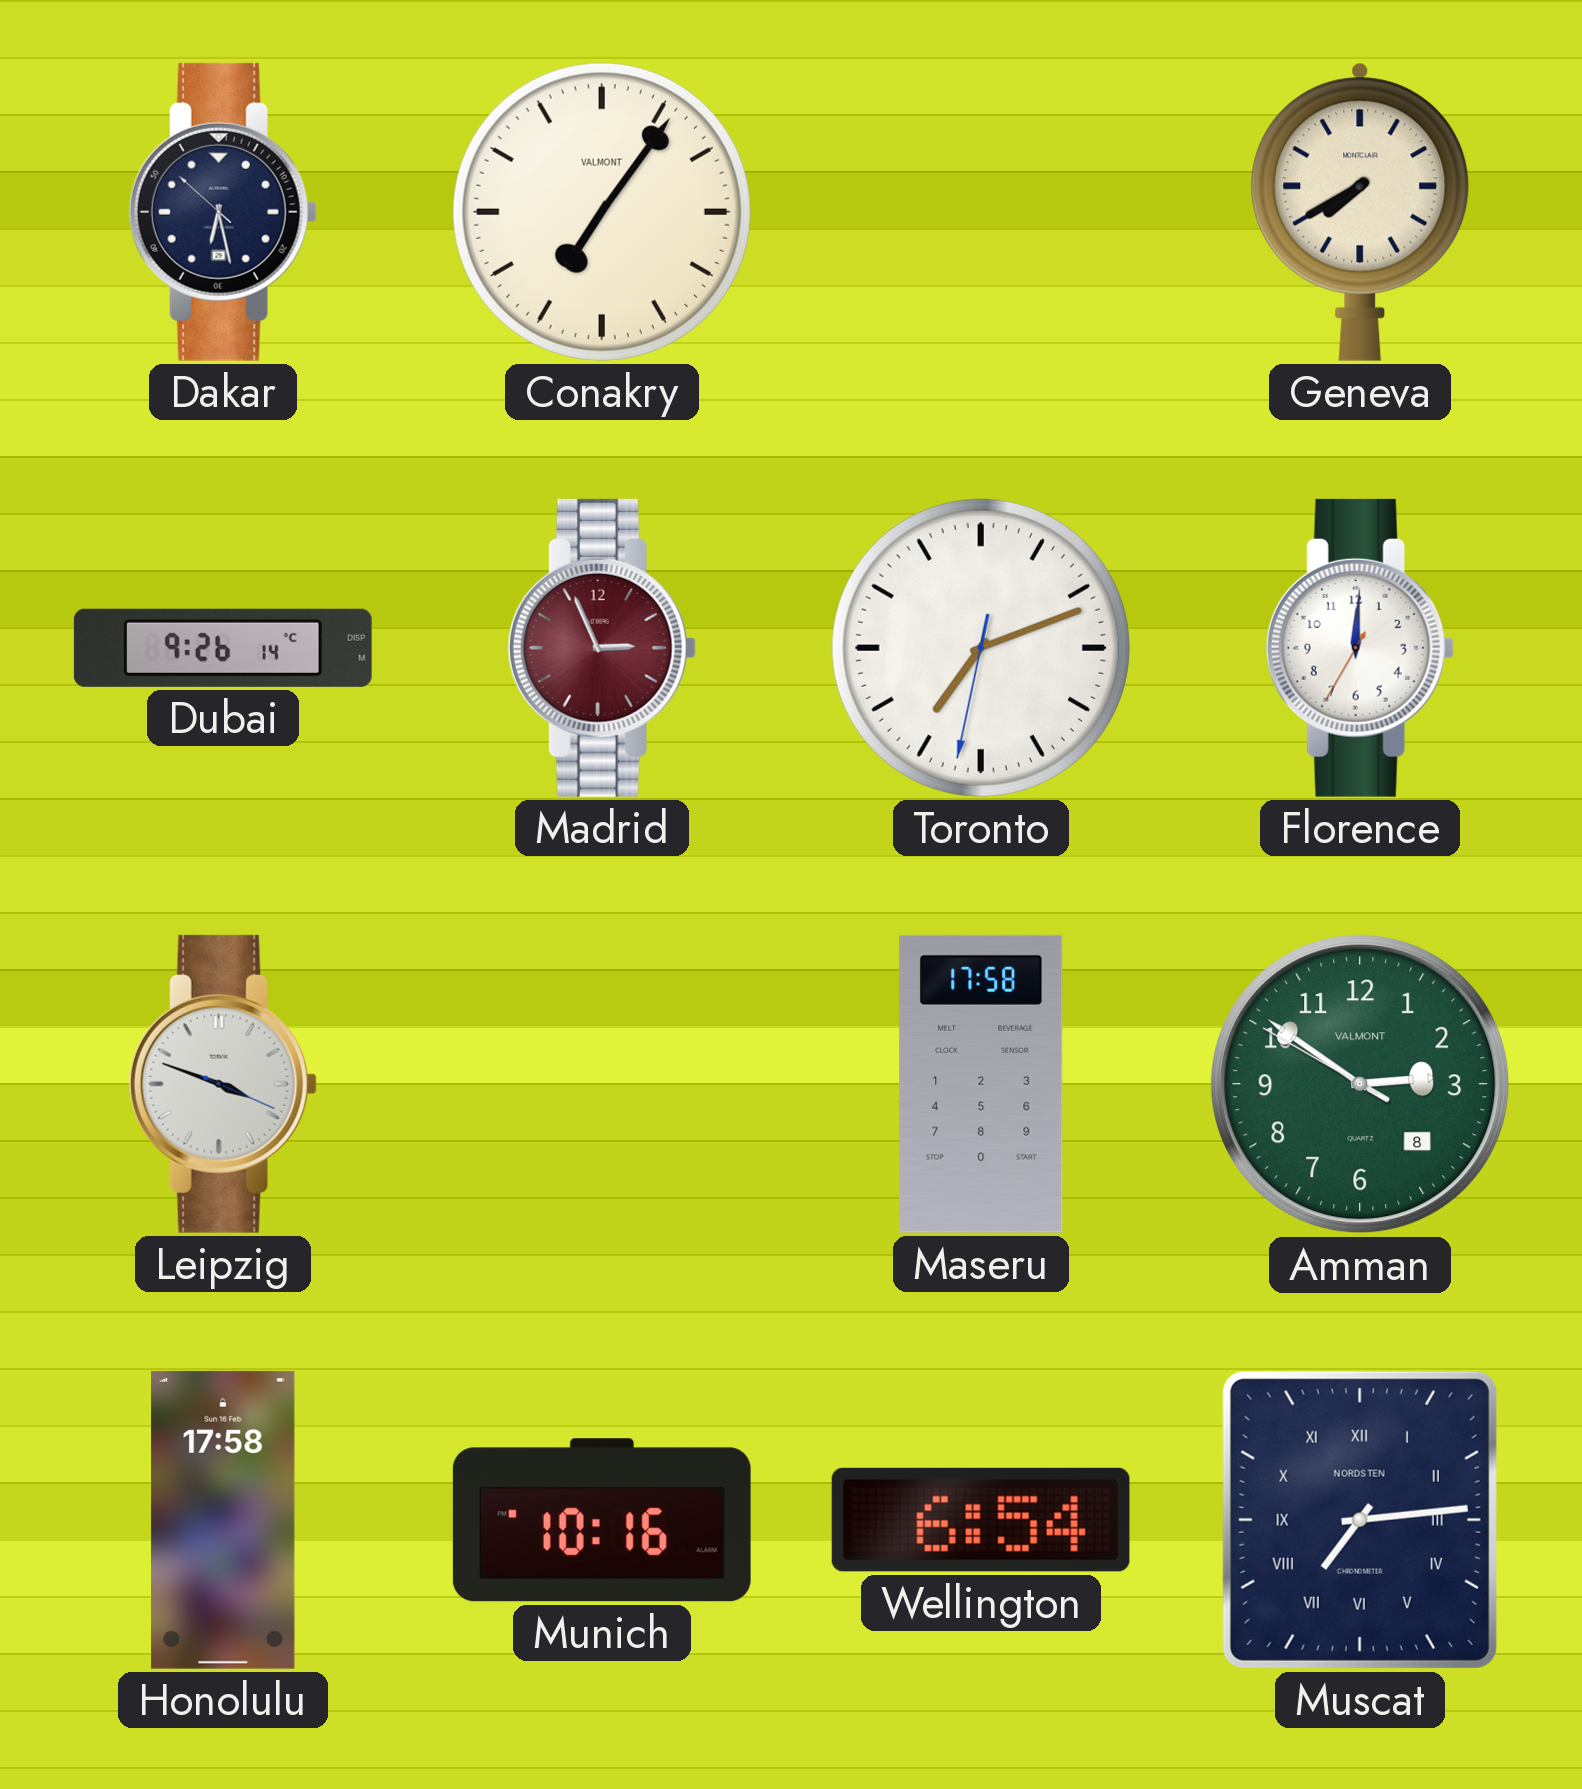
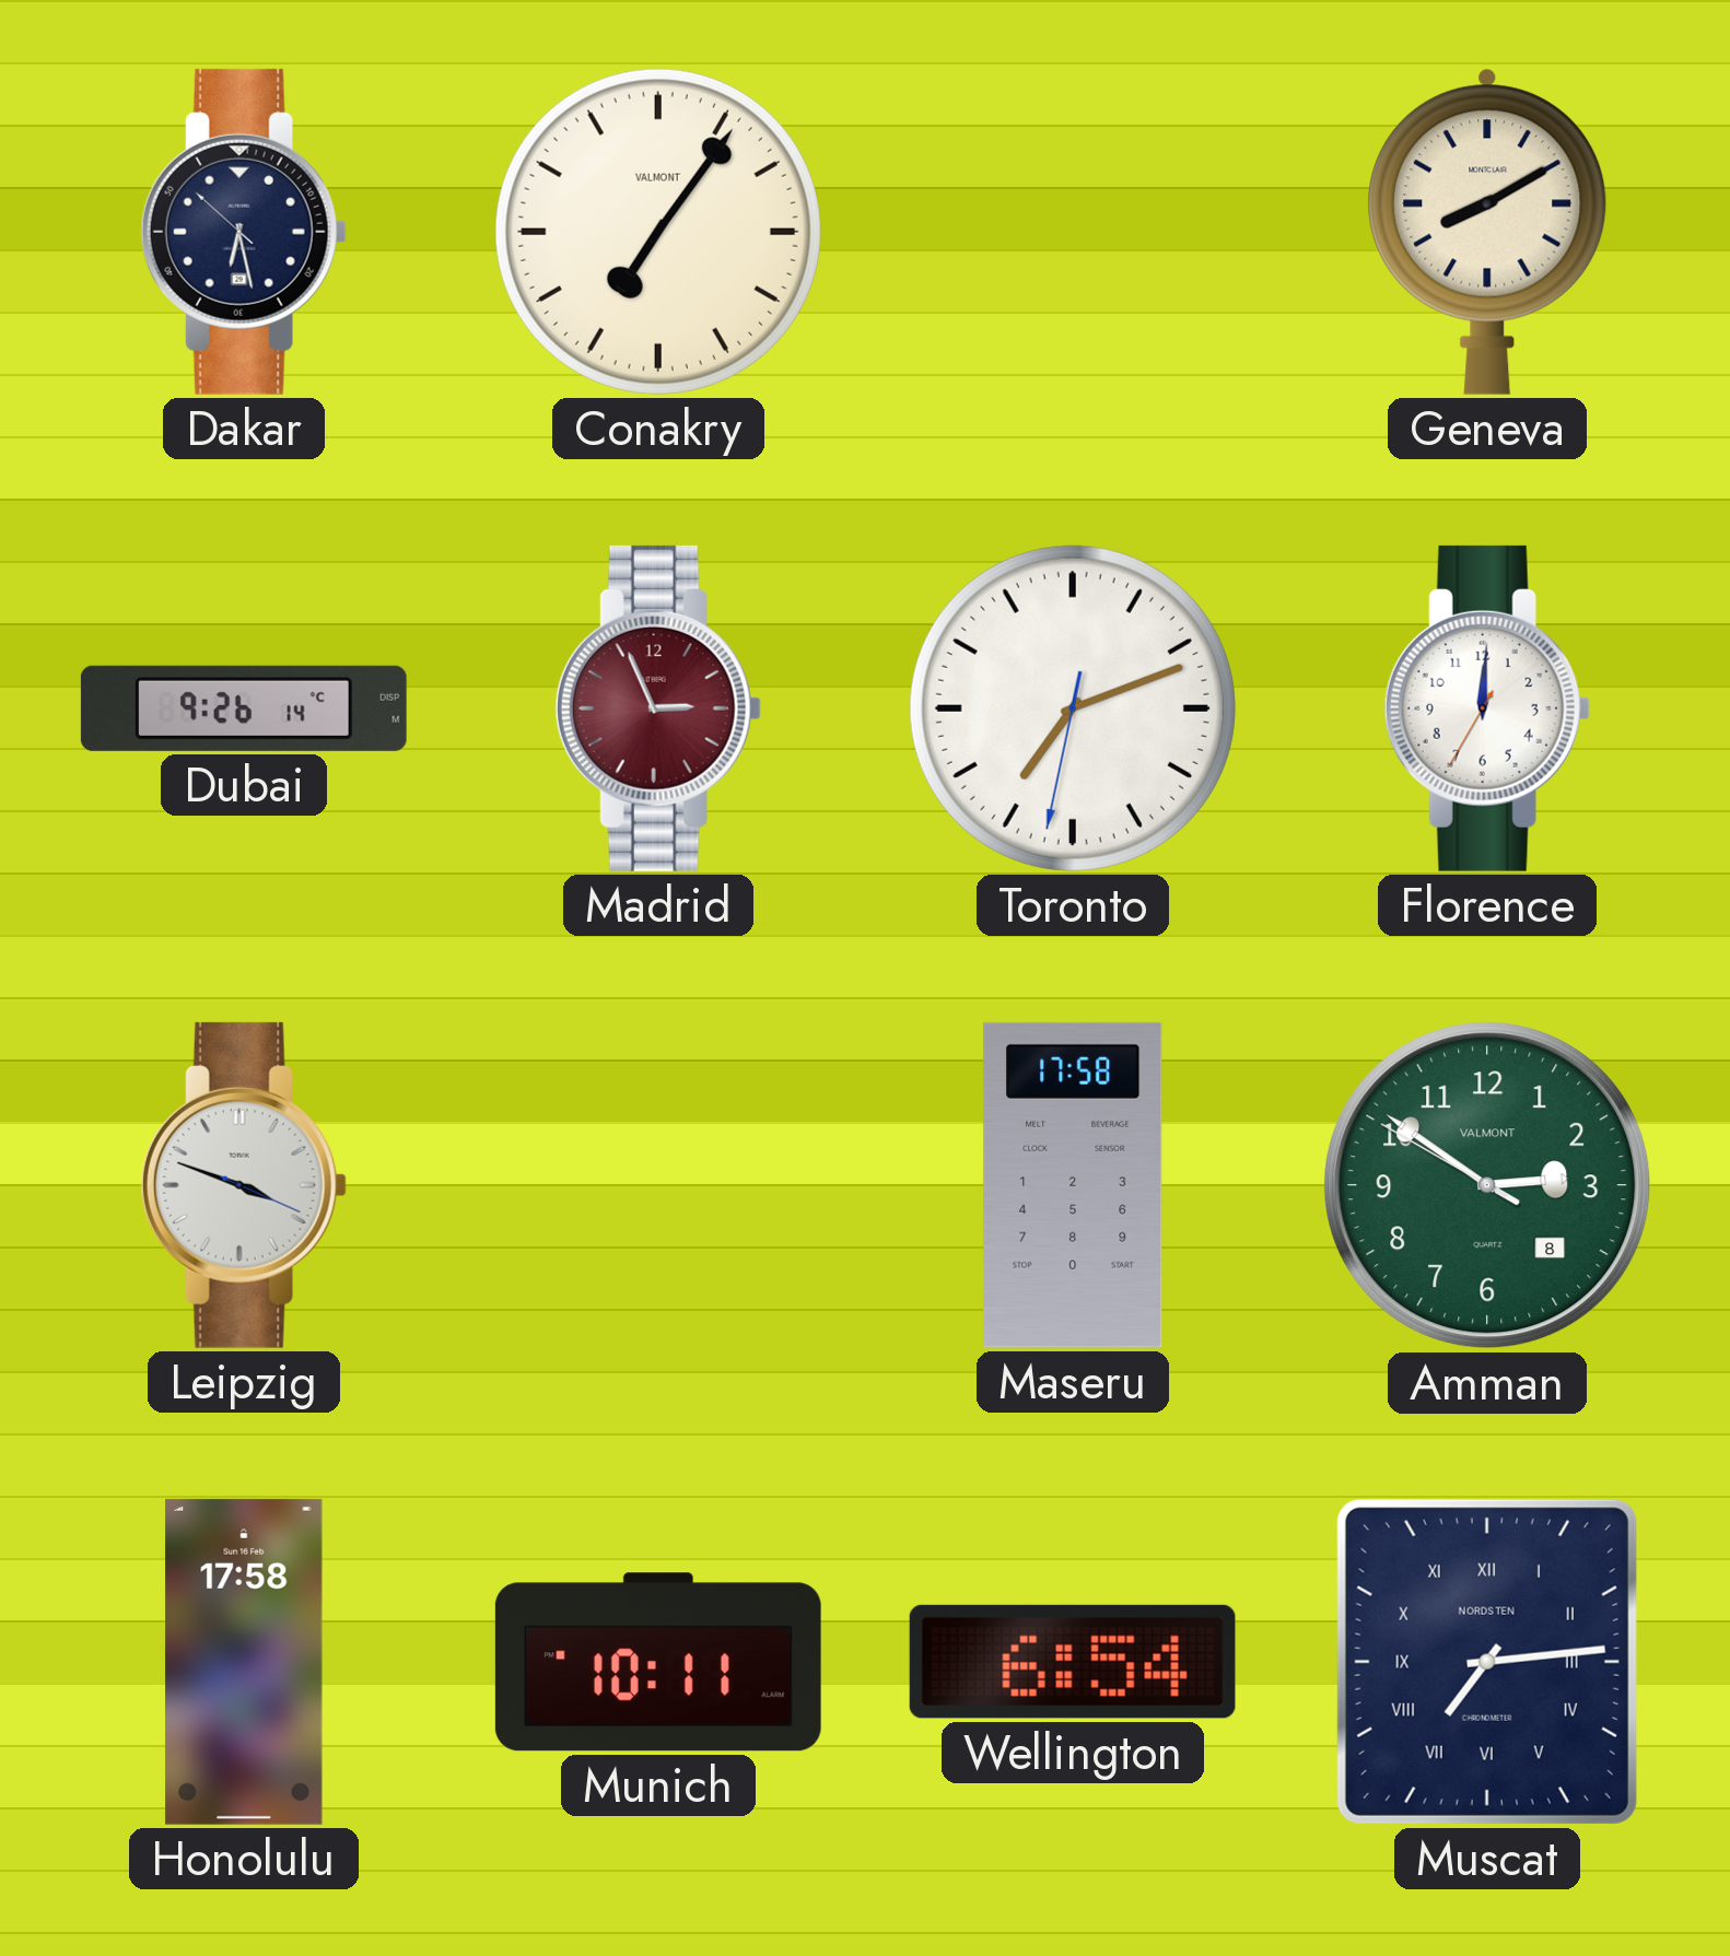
Geneva: 7:40 -> 8:10
Munich: 10:16 -> 10:11
